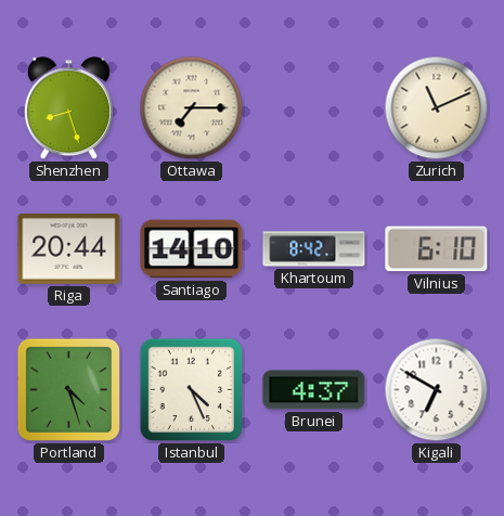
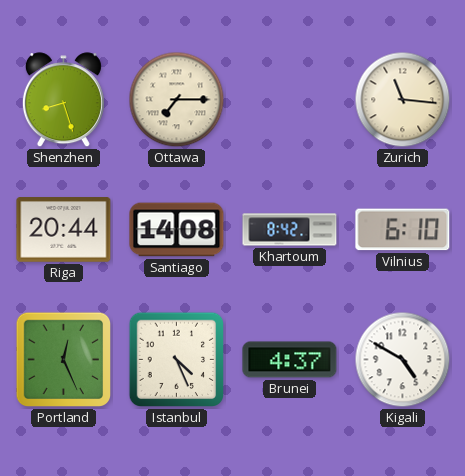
Zurich: 11:11 -> 11:16
Santiago: 14:10 -> 14:08
Portland: 4:27 -> 12:26
Kigali: 6:50 -> 4:50
